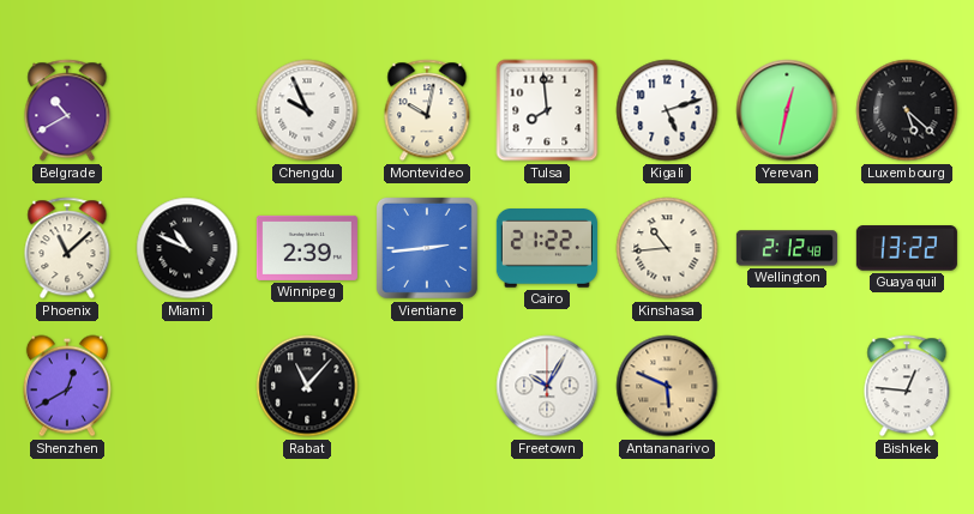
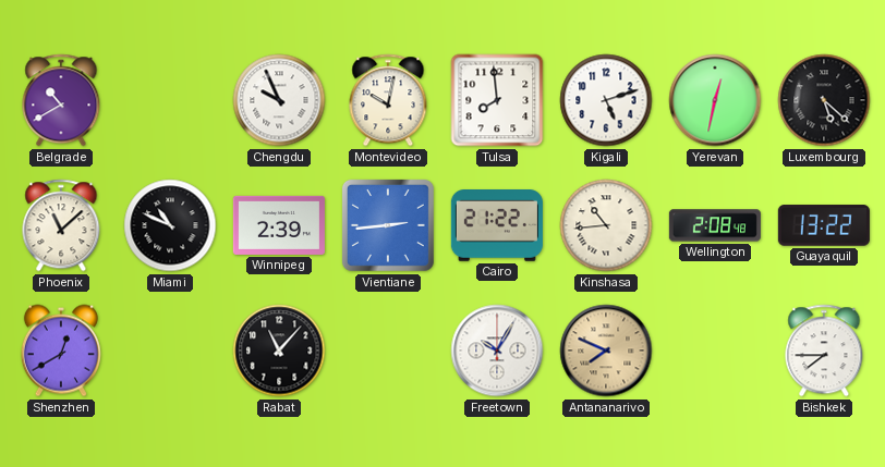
Wellington: 2:12 -> 2:08
Antananarivo: 5:49 -> 7:49
Bishkek: 12:46 -> 7:45
